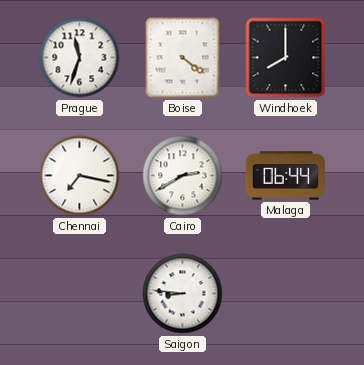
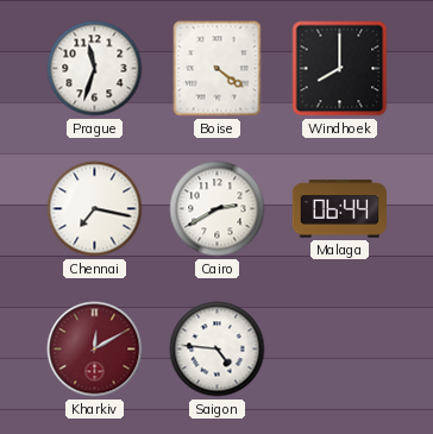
Kharkiv: none -> 12:10
Saigon: 8:46 -> 4:46
